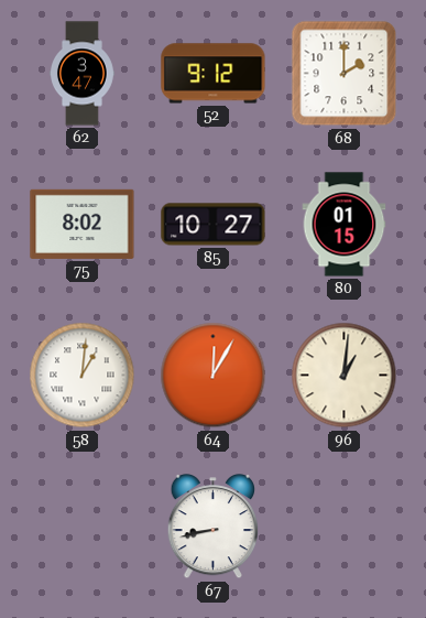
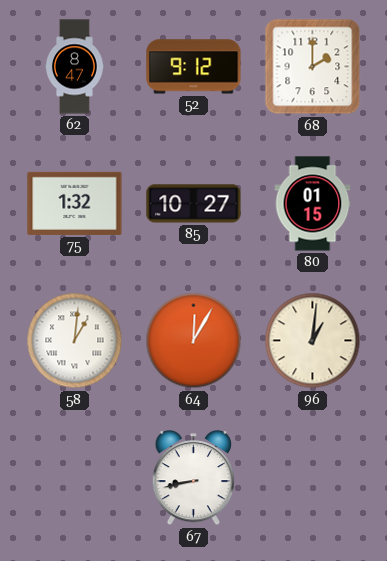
62: 3:47 -> 8:47
75: 8:02 -> 1:32
